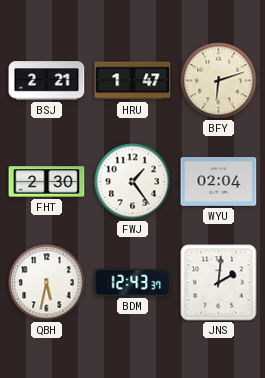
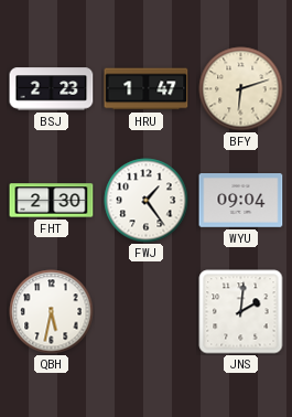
BSJ: 2:21 -> 2:23
WYU: 02:04 -> 09:04
BDM: 12:43 -> none
